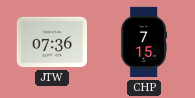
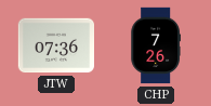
CHP: 7:15 -> 7:26
